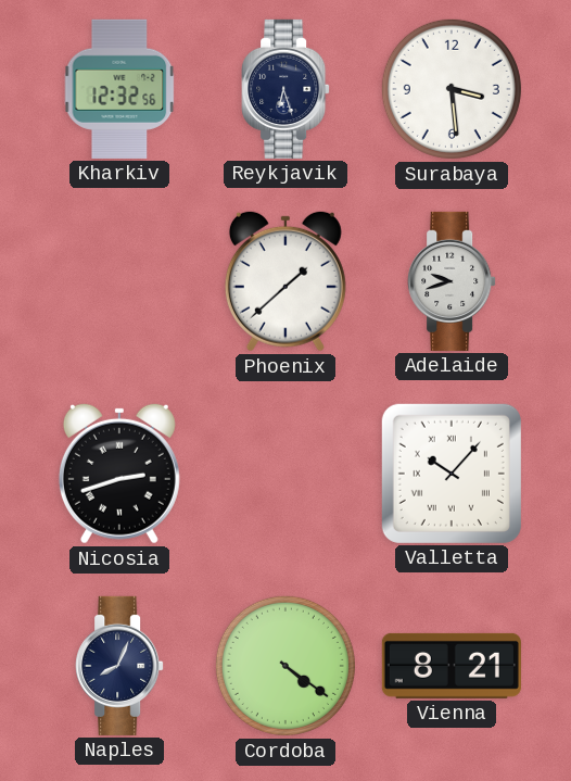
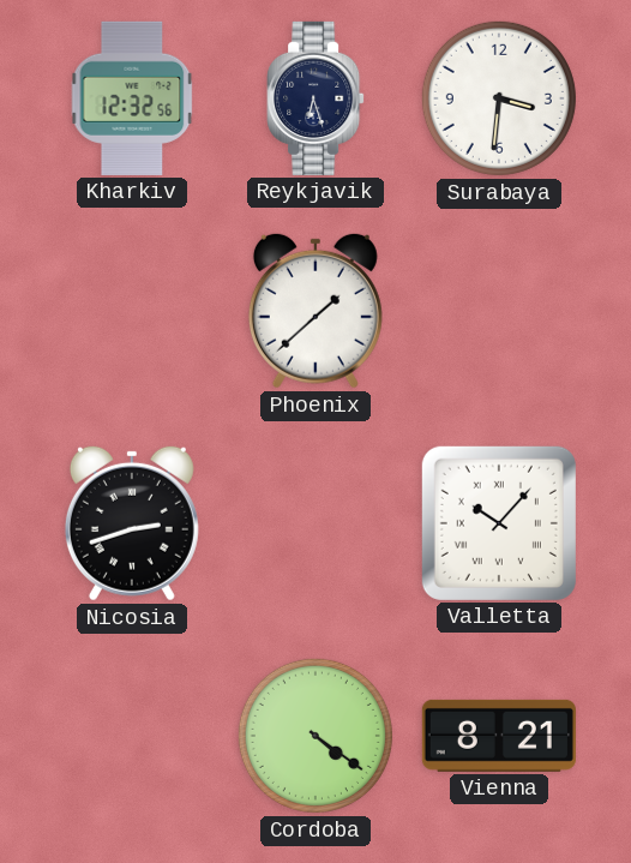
Surabaya: 3:29 -> 3:31
Adelaide: 9:42 -> none
Naples: 8:04 -> none
